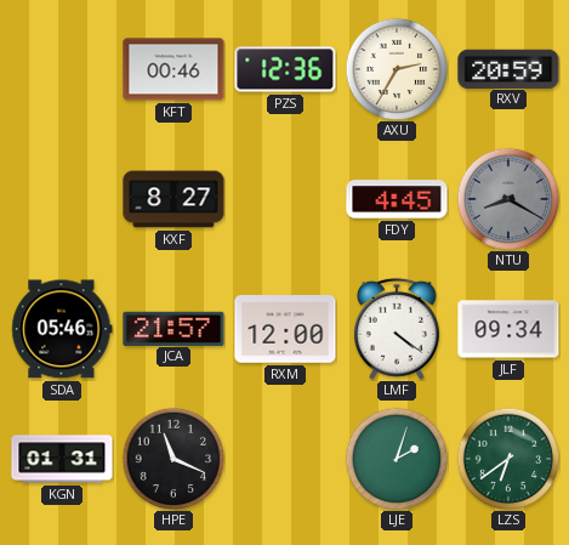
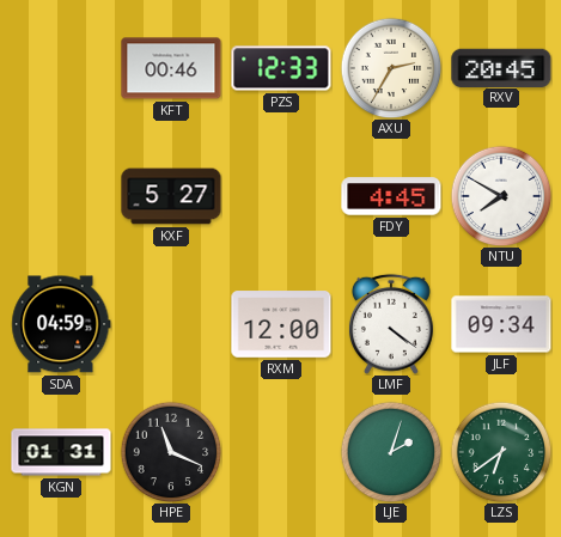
PZS: 12:36 -> 12:33
RXV: 20:59 -> 20:45
KXF: 8:27 -> 5:27
NTU: 8:20 -> 7:50
NTU dial: grey -> white
SDA: 05:46 -> 04:59
JCA: 21:57 -> none
